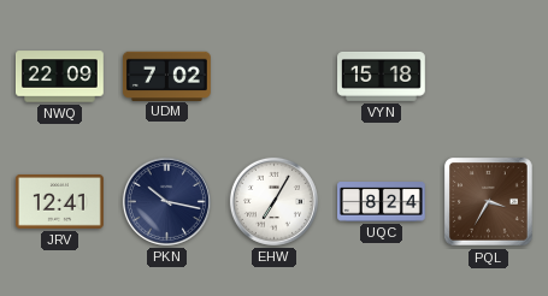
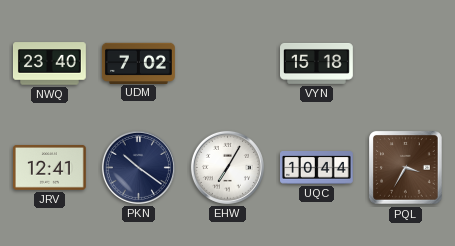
NWQ: 22:09 -> 23:40
PKN: 10:17 -> 10:21
UQC: 8:24 -> 10:44
